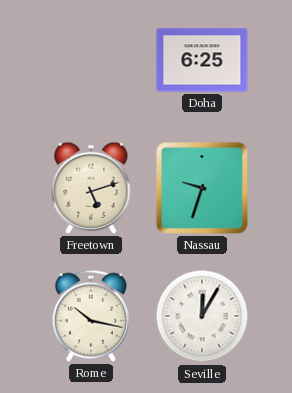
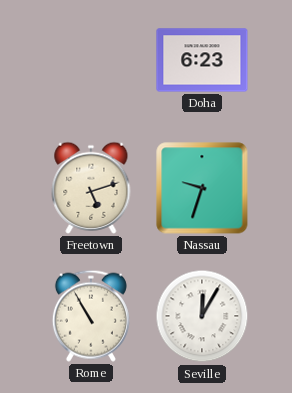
Doha: 6:25 -> 6:23
Rome: 10:17 -> 10:55
